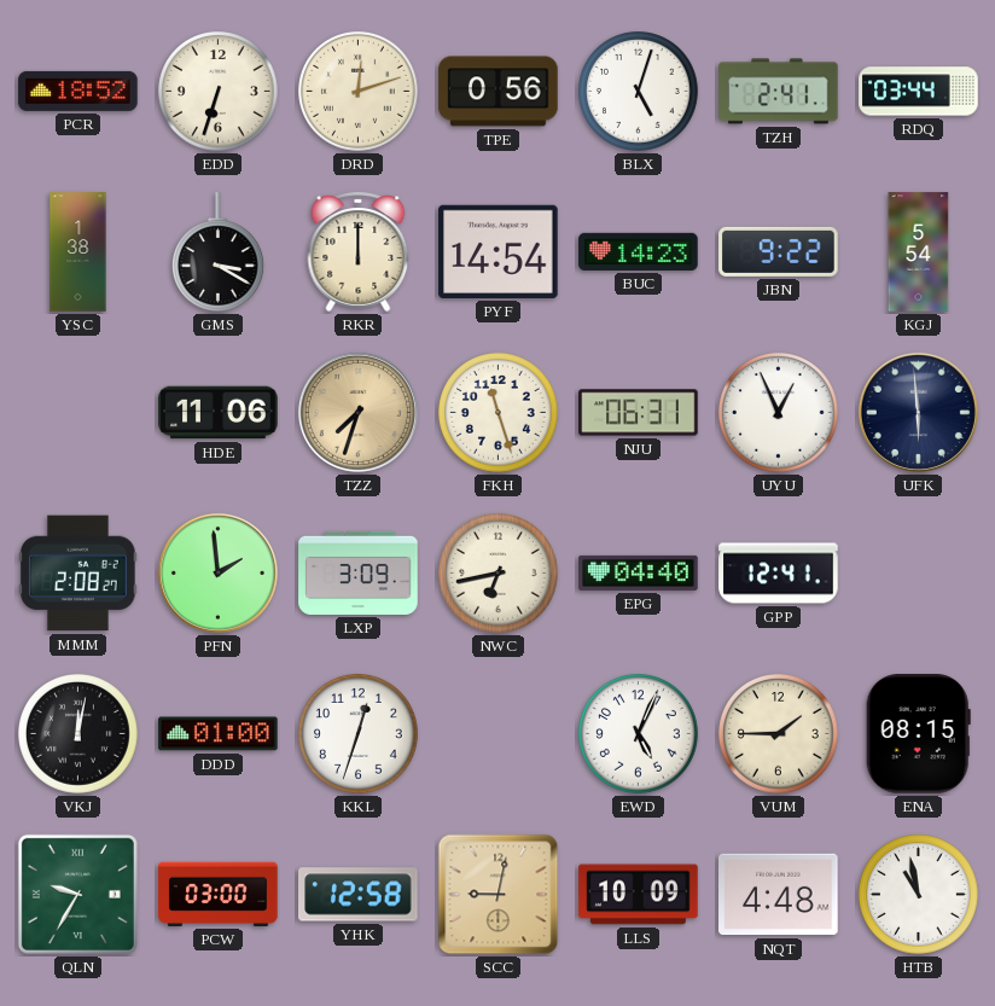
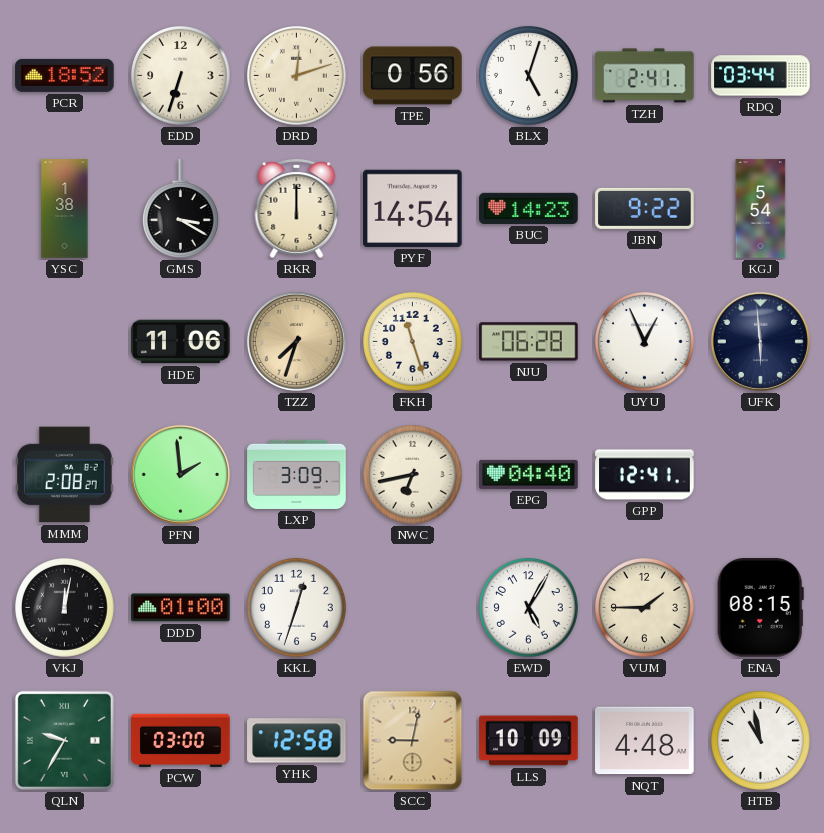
NJU: 06:31 -> 06:28
EWD: 5:04 -> 5:05
